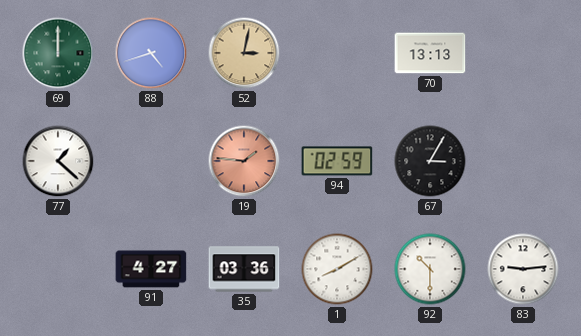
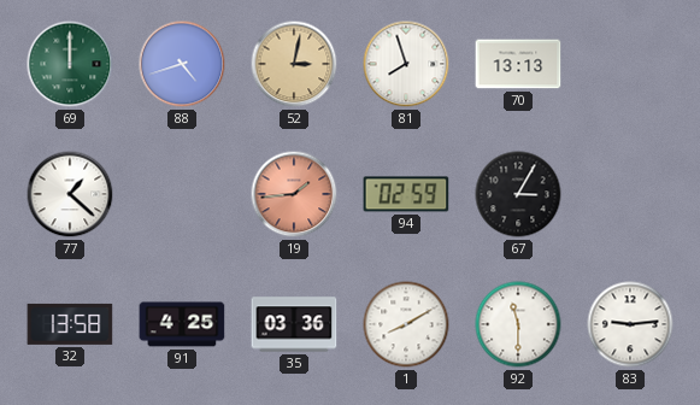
81: none -> 7:57
19: 1:46 -> 1:44
32: none -> 13:58
91: 4:27 -> 4:25
92: 10:30 -> 11:30
